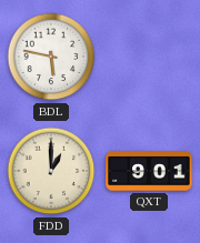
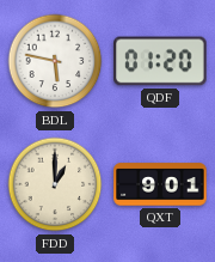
QDF: none -> 01:20
